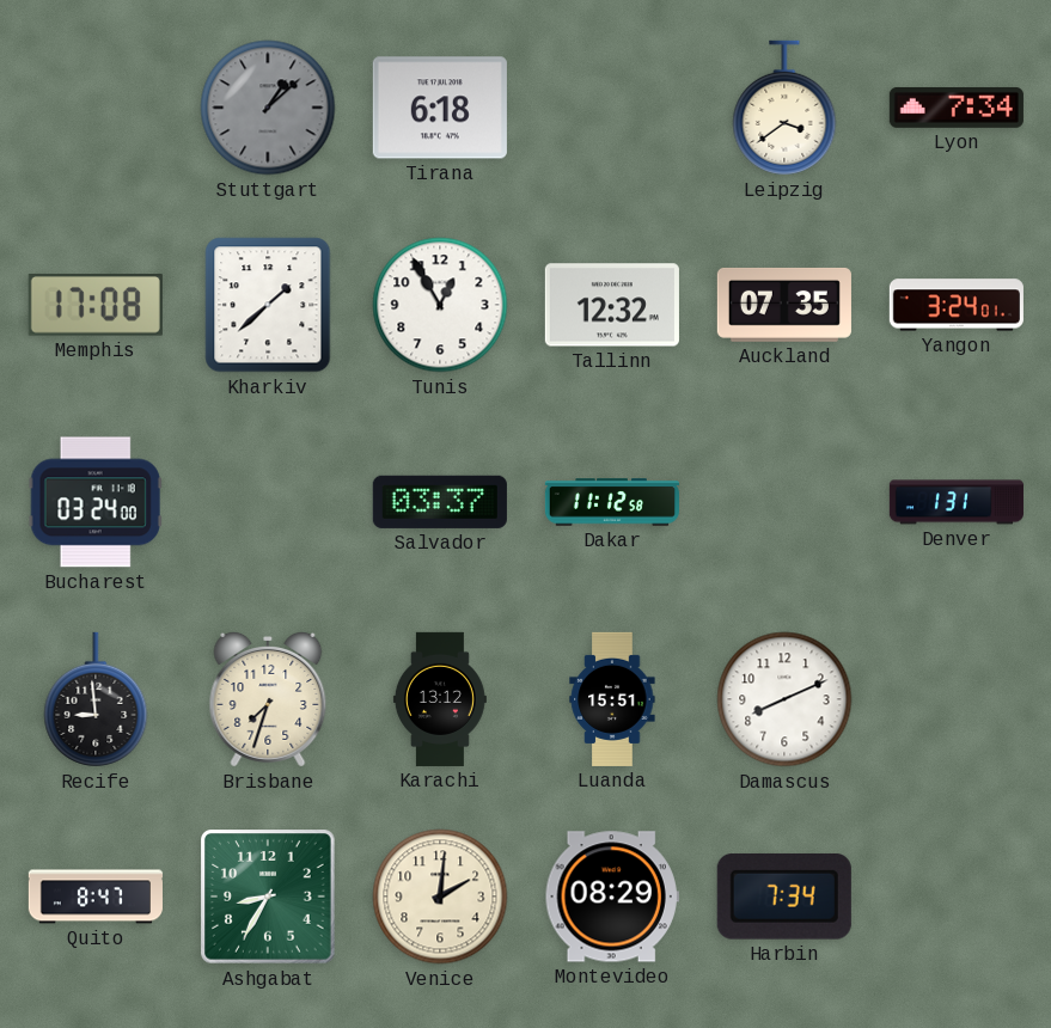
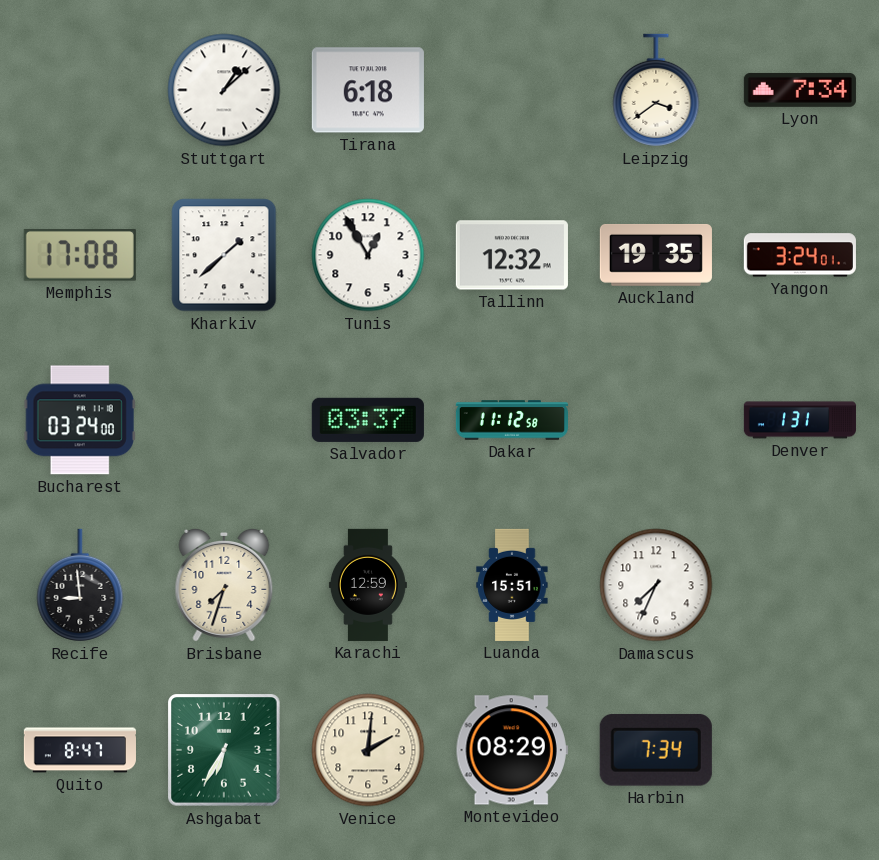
Stuttgart dial: grey -> white
Auckland: 07:35 -> 19:35
Karachi: 13:12 -> 12:59
Damascus: 8:11 -> 7:34
Ashgabat: 8:35 -> 6:35
